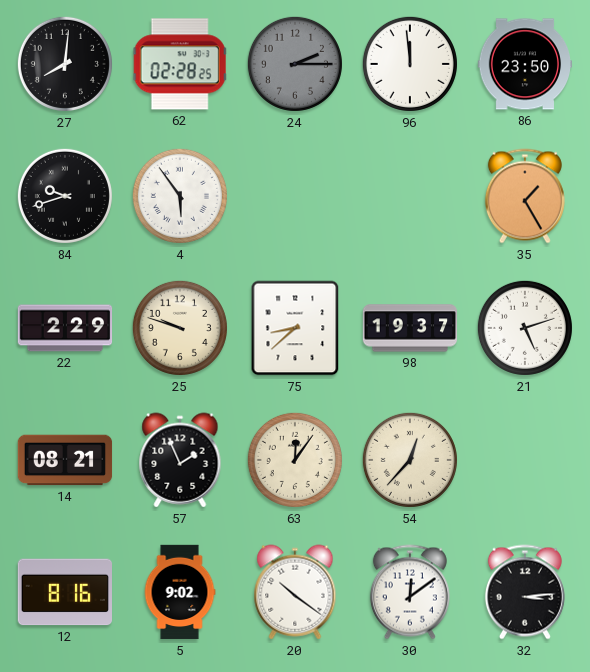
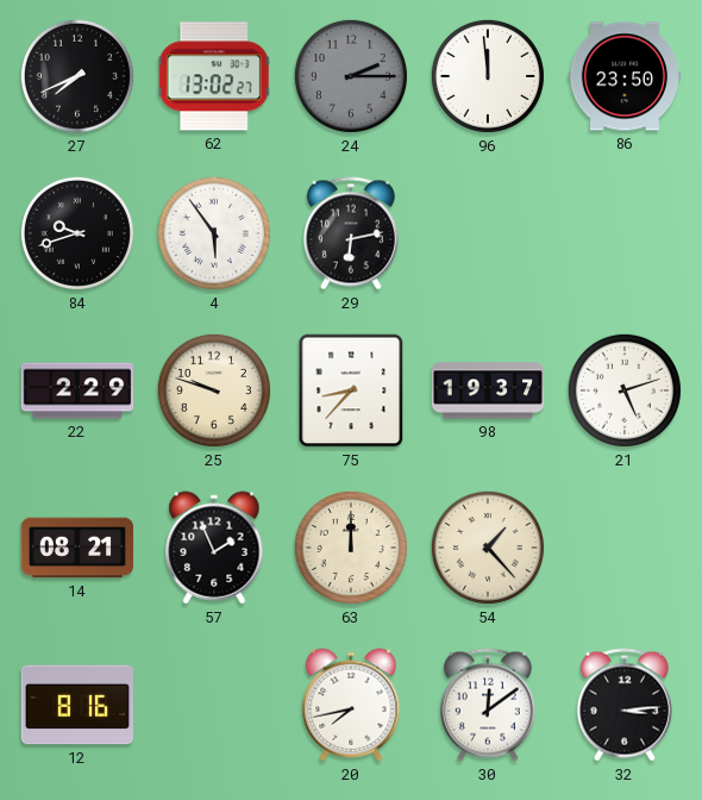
27: 8:01 -> 7:41
62: 02:28 -> 13:02
29: none -> 6:13
35: 1:25 -> none
75: 8:38 -> 8:37
63: 12:06 -> 12:00
54: 12:37 -> 1:23
5: 9:02 -> none
20: 10:21 -> 7:43
